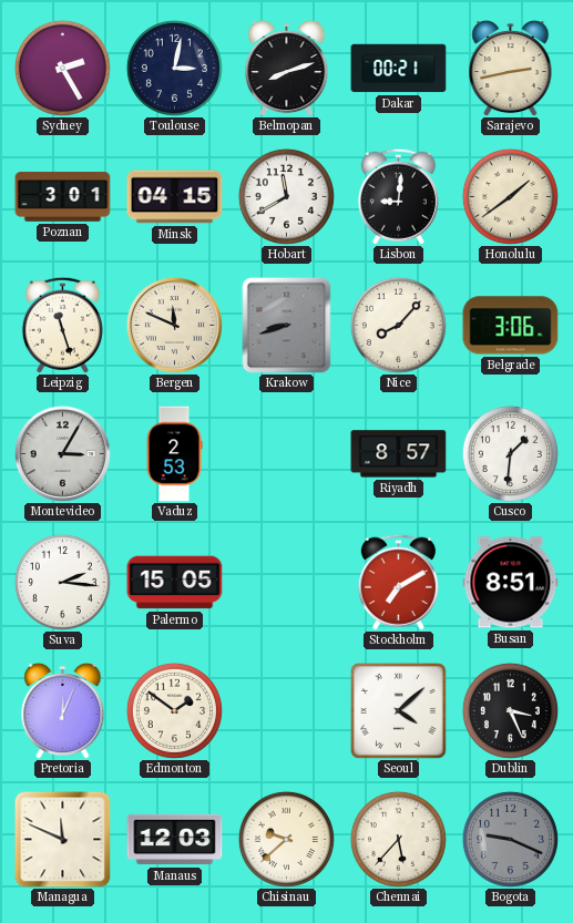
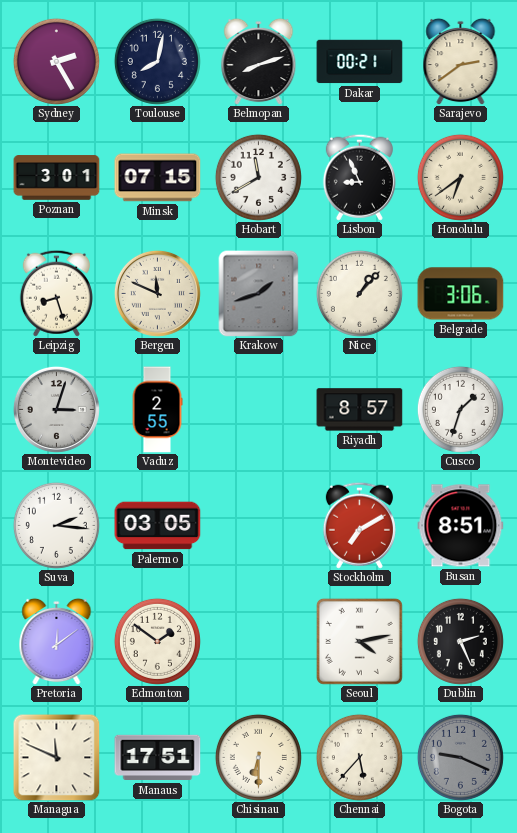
Toulouse: 3:02 -> 8:02
Sarajevo: 2:43 -> 2:39
Minsk: 04:15 -> 07:15
Lisbon: 9:01 -> 8:56
Honolulu: 1:39 -> 6:39
Leipzig: 11:27 -> 8:27
Krakow: 8:42 -> 1:42
Nice: 8:07 -> 1:07
Montevideo: 3:05 -> 3:03
Vaduz: 2:53 -> 2:55
Cusco: 1:31 -> 1:33
Palermo: 15:05 -> 03:05
Pretoria: 12:04 -> 12:09
Seoul: 4:08 -> 4:13
Dublin: 3:26 -> 2:26
Manaus: 12:03 -> 17:51
Chisinau: 9:38 -> 6:30
